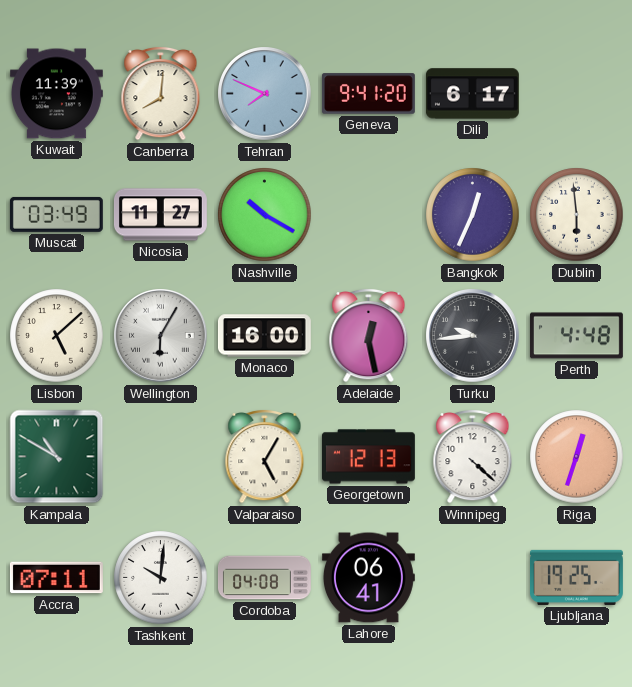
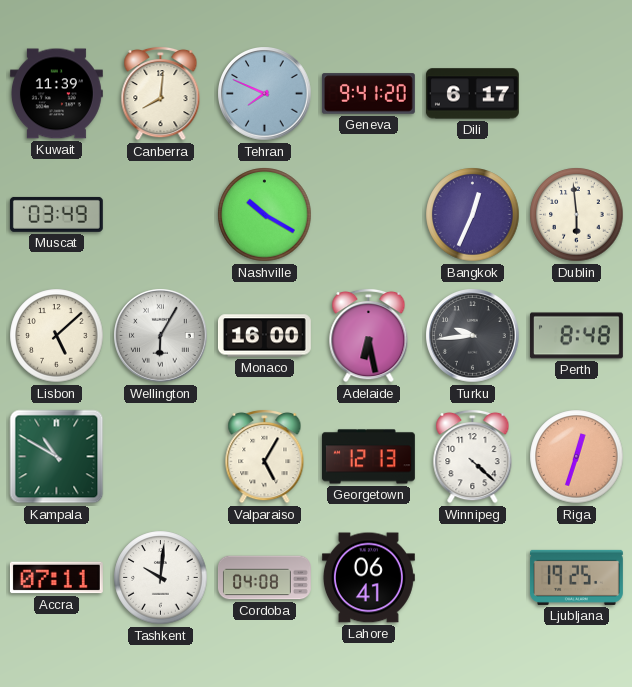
Nicosia: 11:27 -> none
Adelaide: 12:28 -> 6:28
Perth: 4:48 -> 8:48
